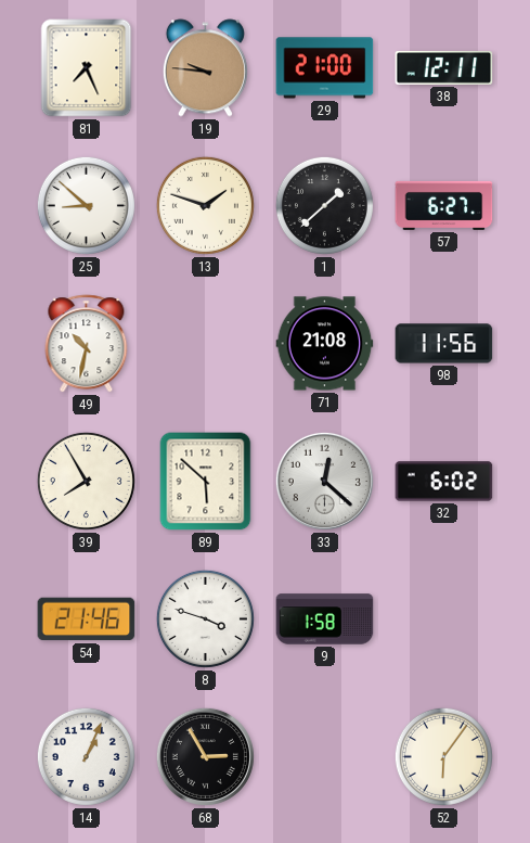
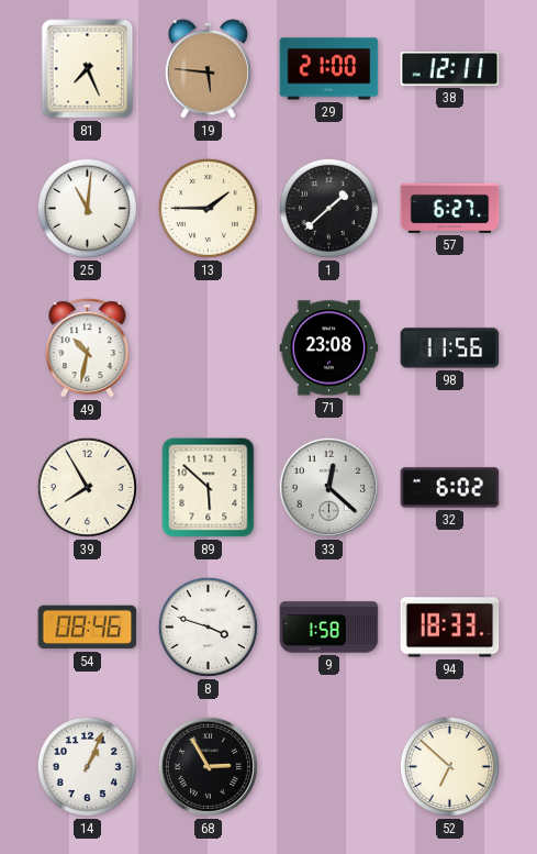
19: 9:46 -> 5:46
25: 8:52 -> 11:01
13: 1:48 -> 1:45
71: 21:08 -> 23:08
54: 21:46 -> 08:46
94: none -> 18:33
52: 6:06 -> 6:52
